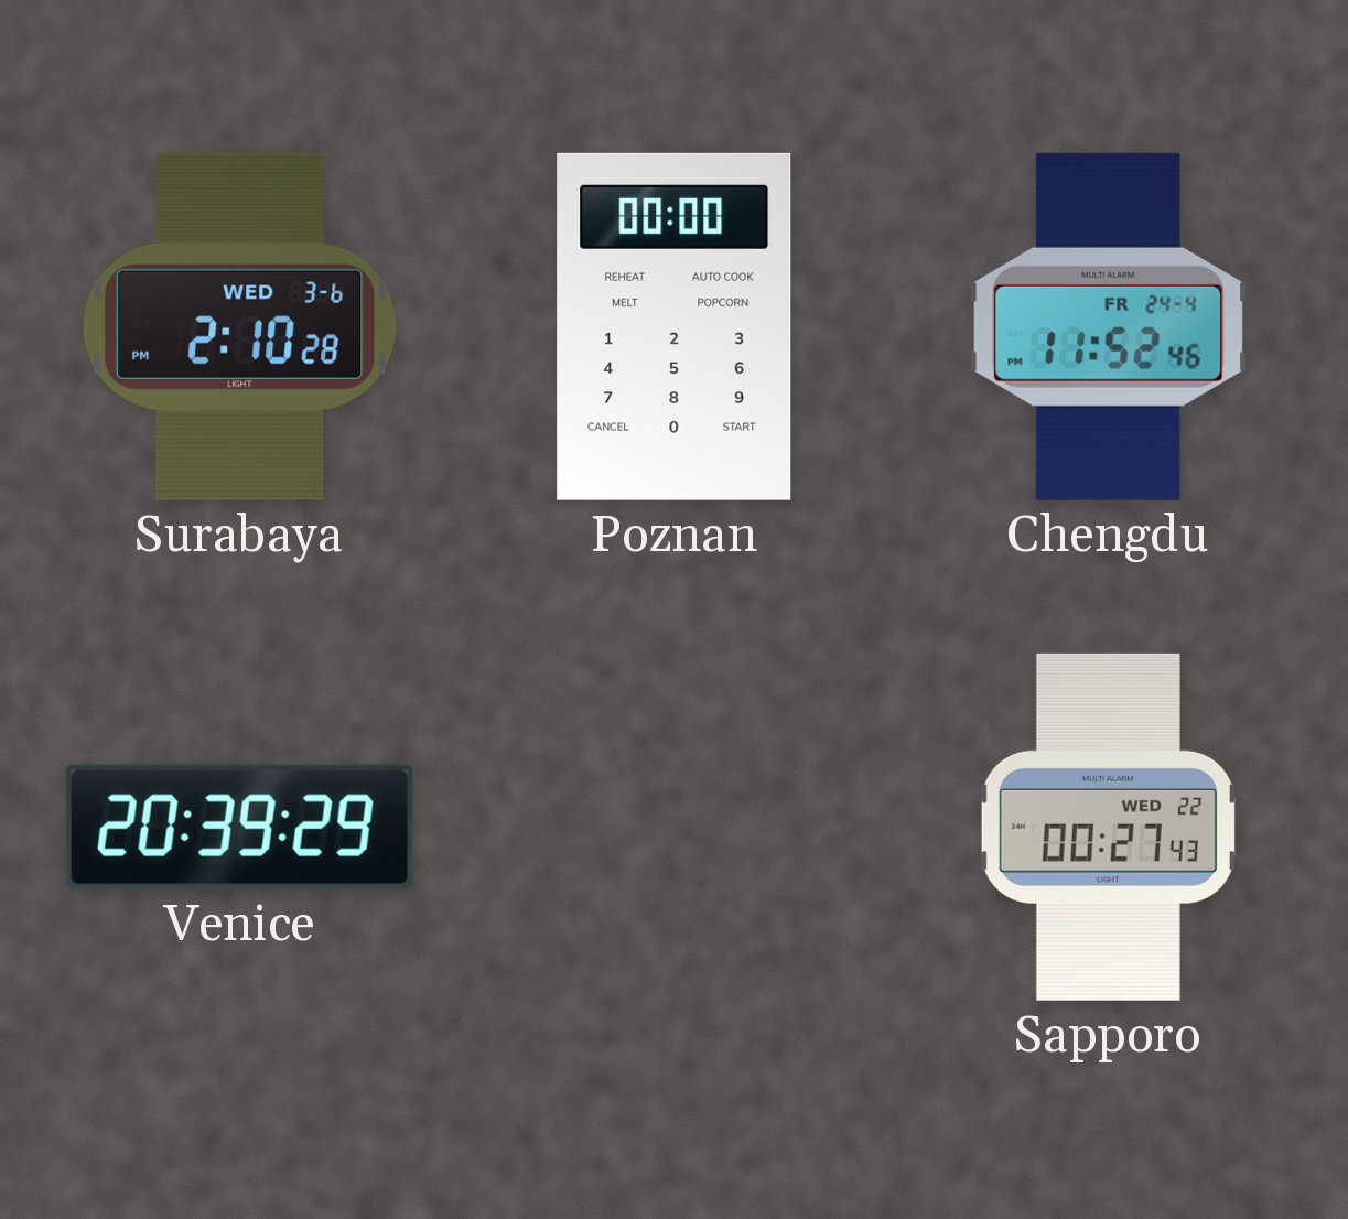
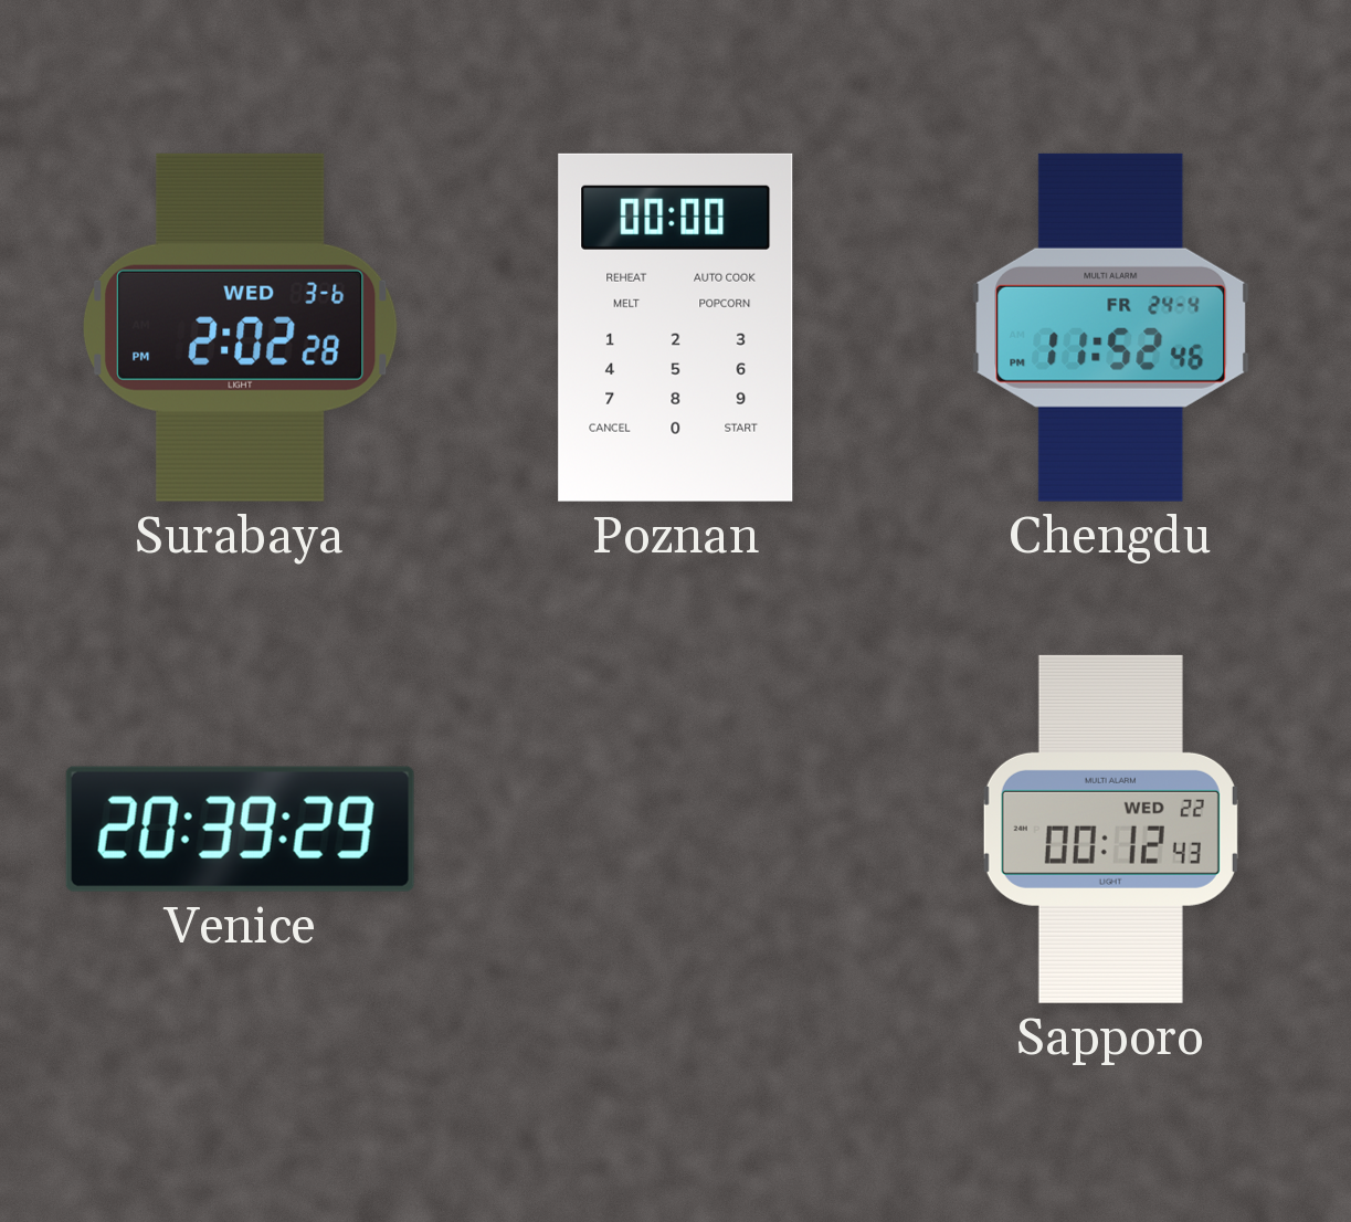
Surabaya: 2:10 -> 2:02
Sapporo: 00:27 -> 00:12
